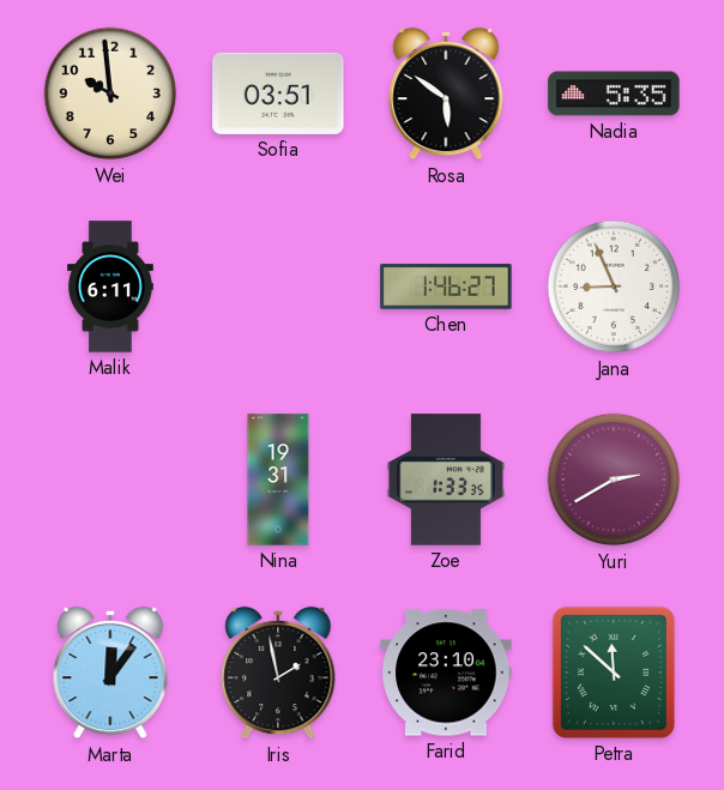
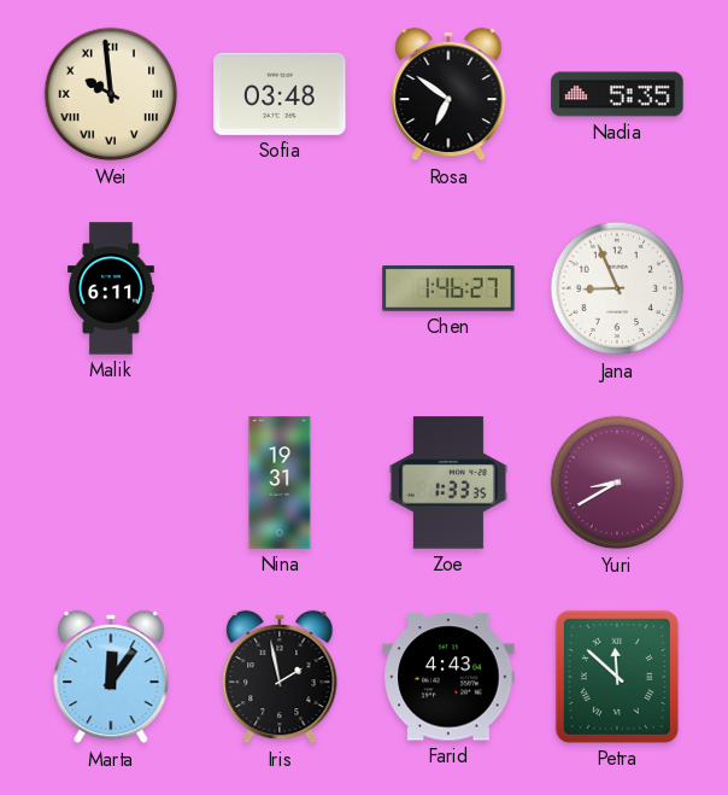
Wei numerals: Arabic -> Roman
Sofia: 03:51 -> 03:48
Rosa: 5:51 -> 6:51
Yuri: 2:40 -> 8:40
Farid: 23:10 -> 4:43
